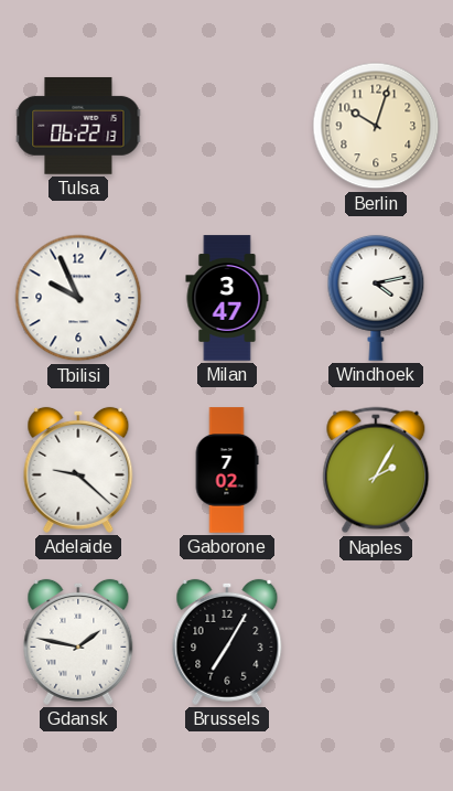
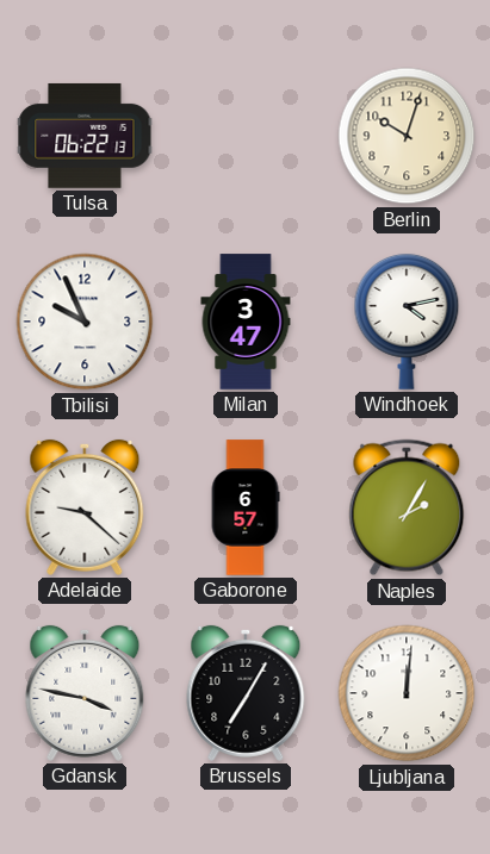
Gaborone: 7:02 -> 6:57
Gdansk: 1:47 -> 3:47
Ljubljana: none -> 12:01
